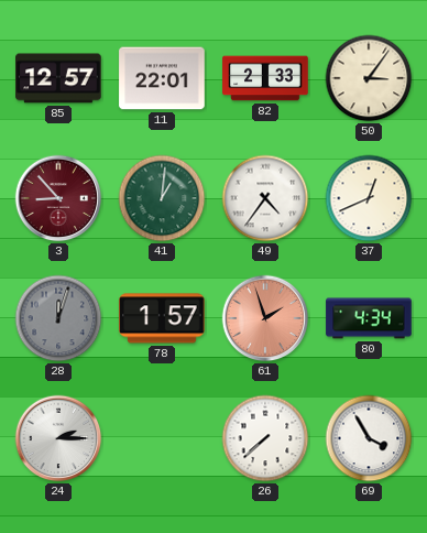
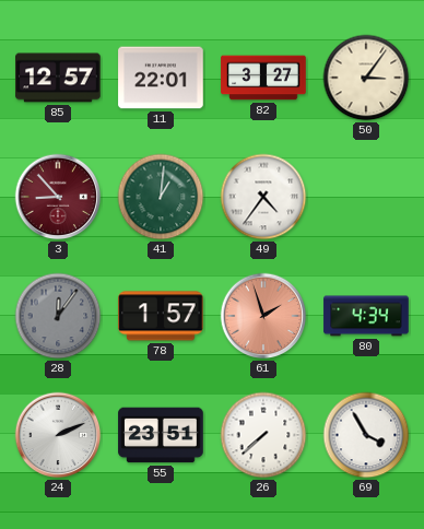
82: 2:33 -> 3:27
37: 12:41 -> none
28: 12:03 -> 12:06
24: 2:15 -> 2:11
55: none -> 23:51
